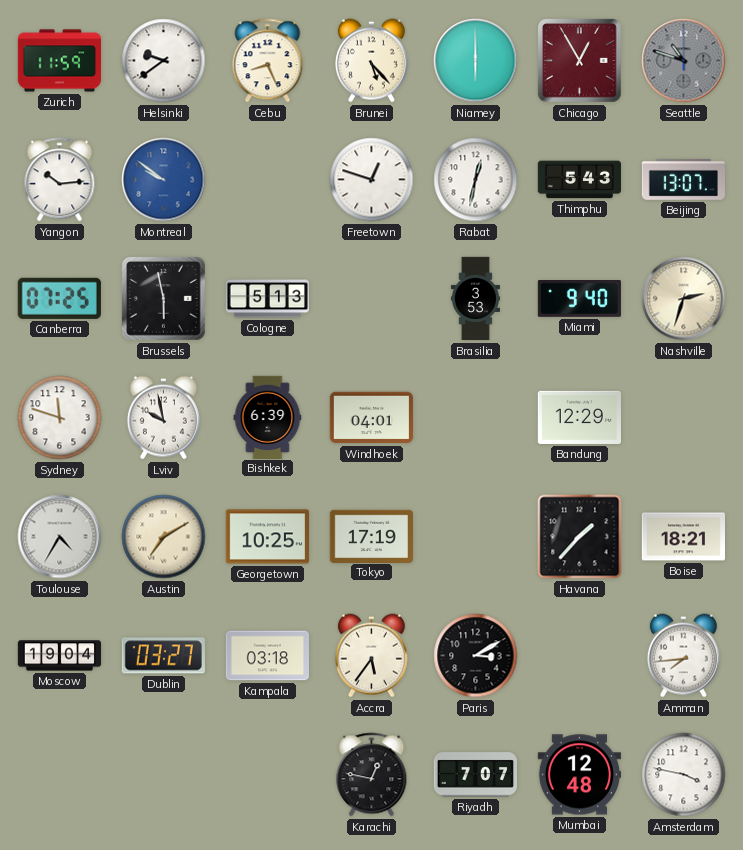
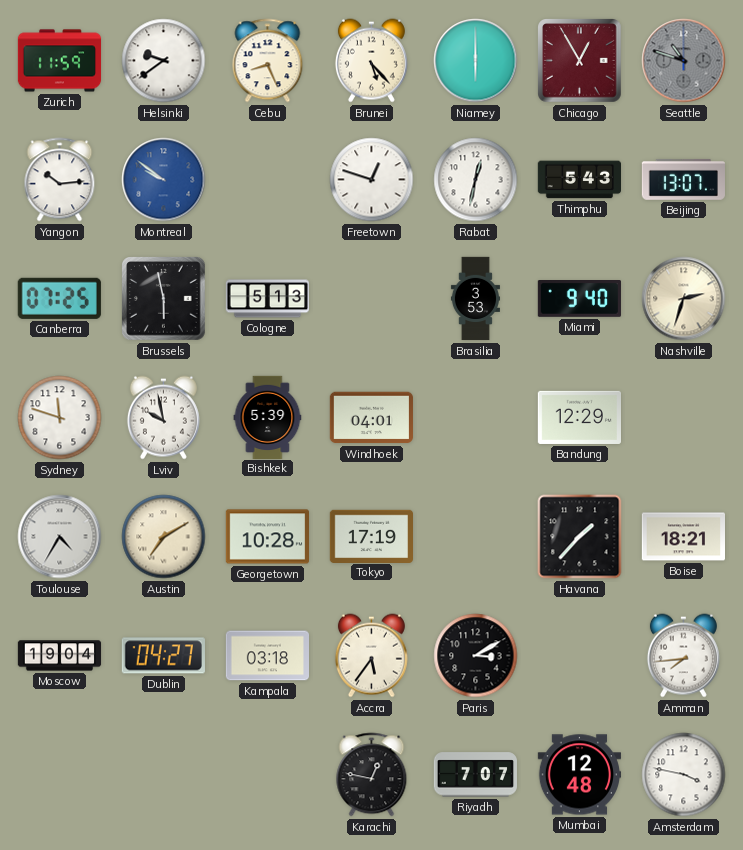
Bishkek: 6:39 -> 5:39
Georgetown: 10:25 -> 10:28
Dublin: 03:27 -> 04:27
